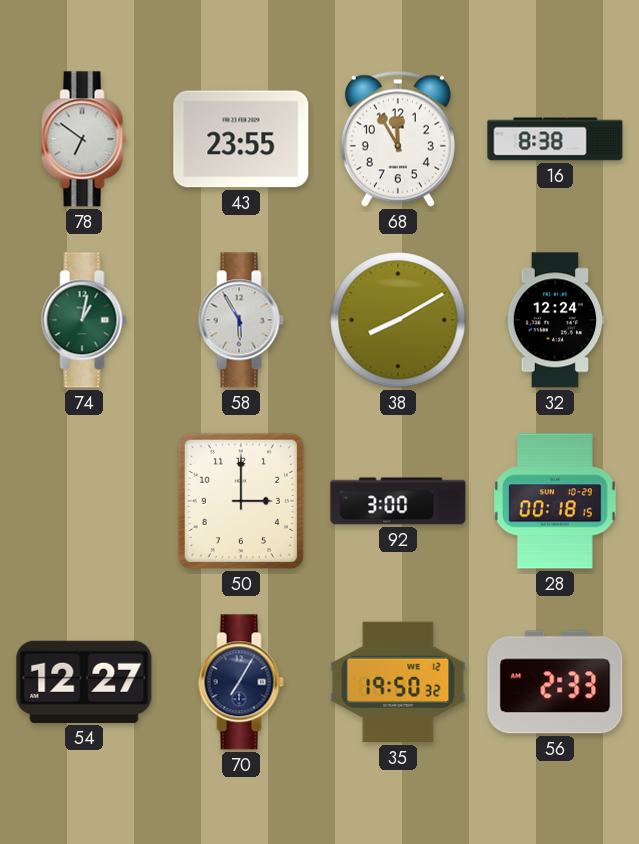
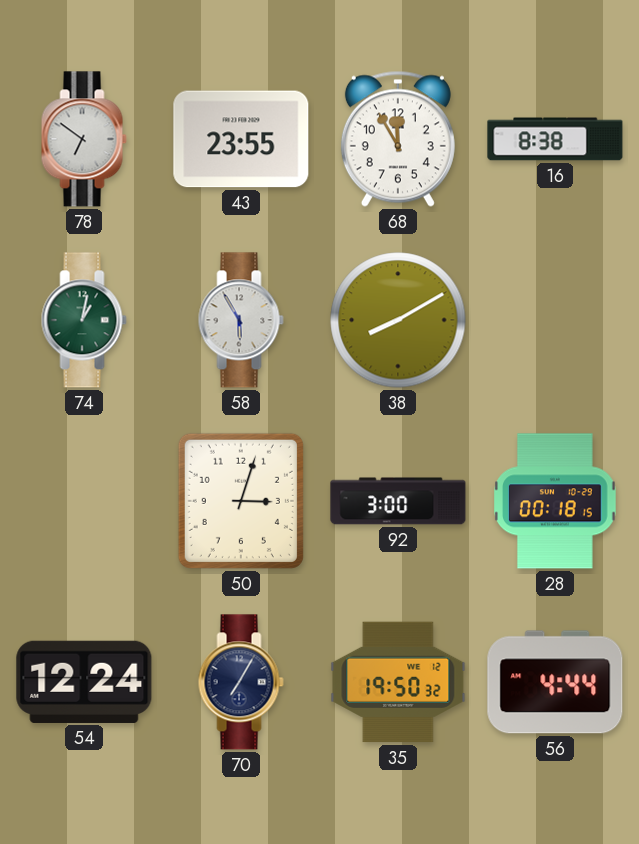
32: 12:24 -> none
50: 3:00 -> 3:03
54: 12:27 -> 12:24
56: 2:33 -> 4:44
